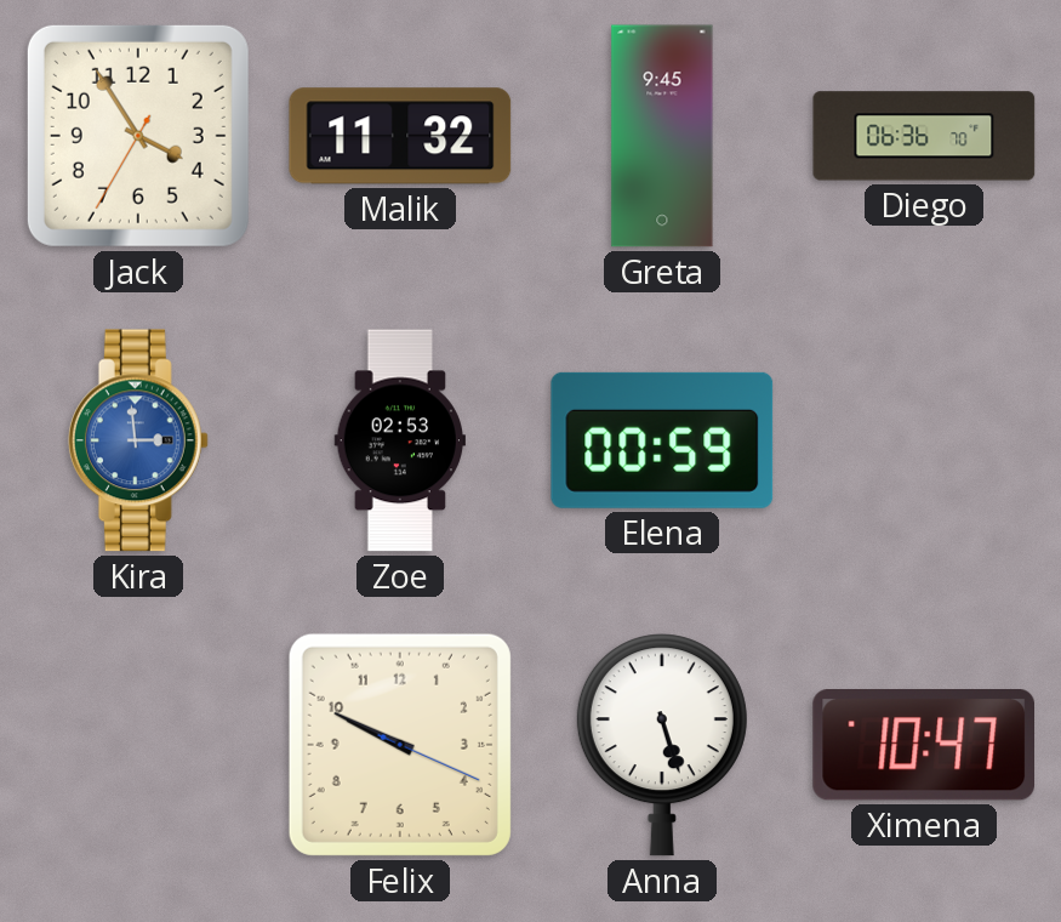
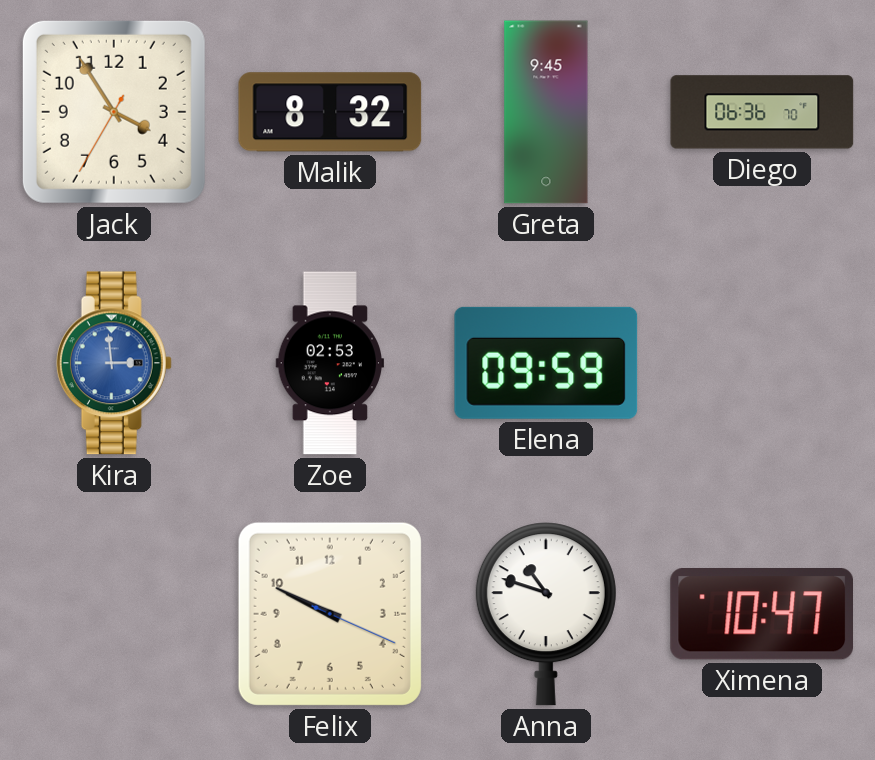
Malik: 11:32 -> 8:32
Elena: 00:59 -> 09:59
Anna: 5:27 -> 10:48
